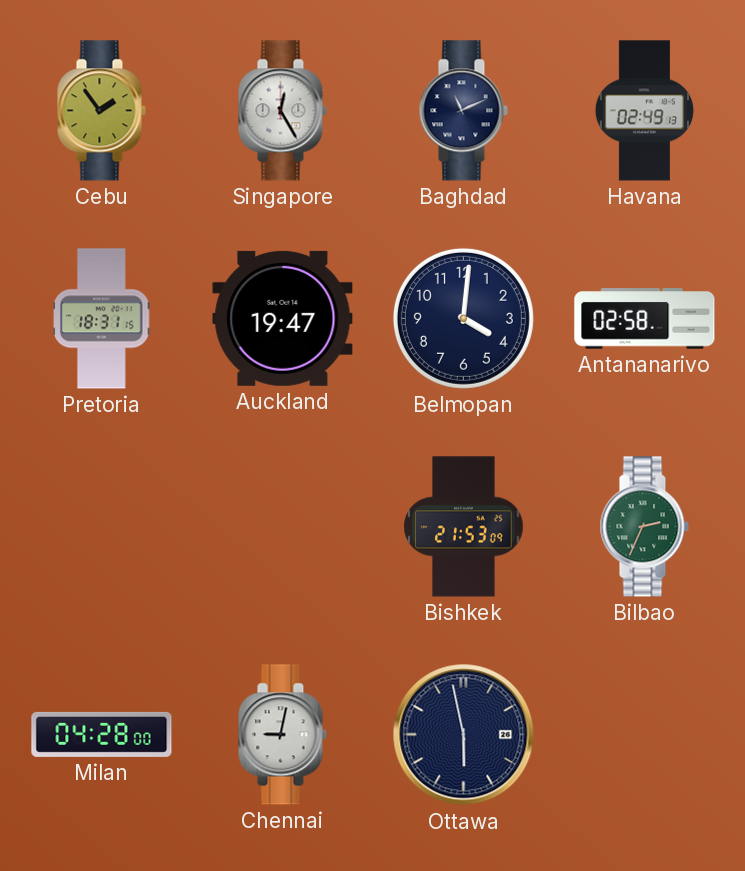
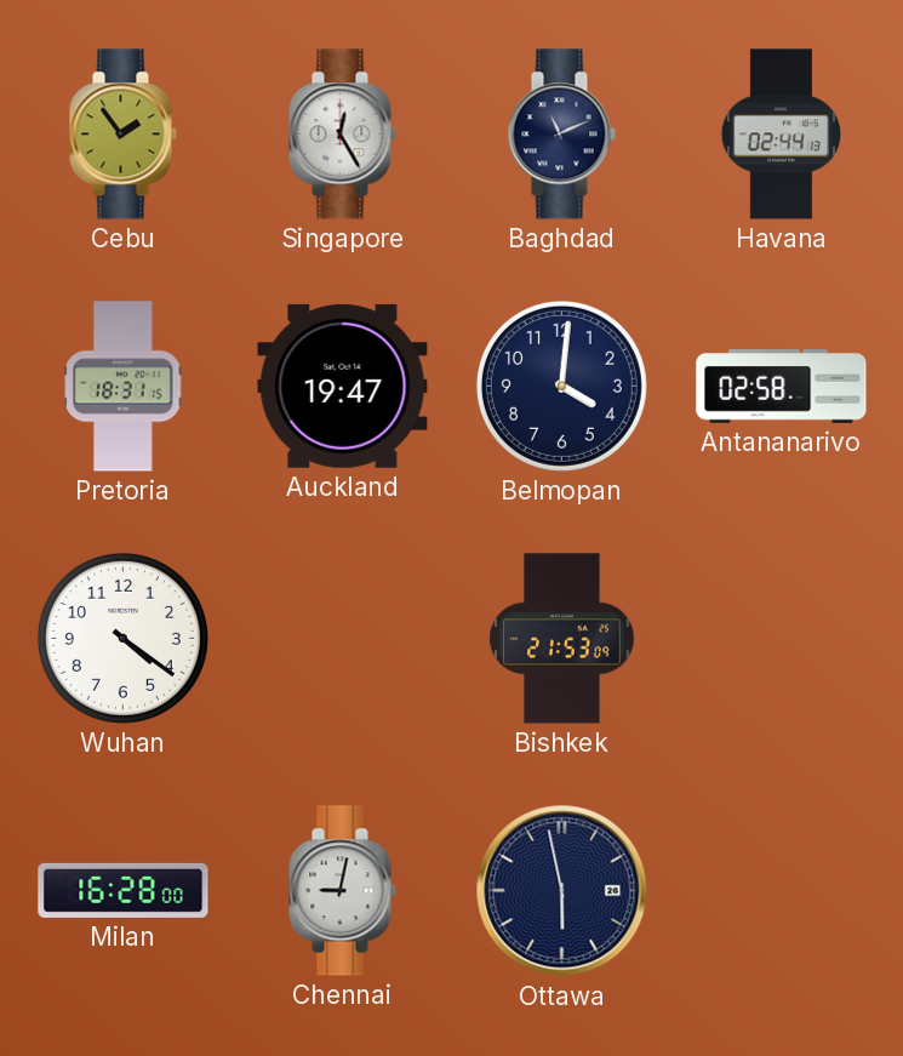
Havana: 02:49 -> 02:44
Wuhan: none -> 4:21
Bilbao: 2:34 -> none
Milan: 04:28 -> 16:28
